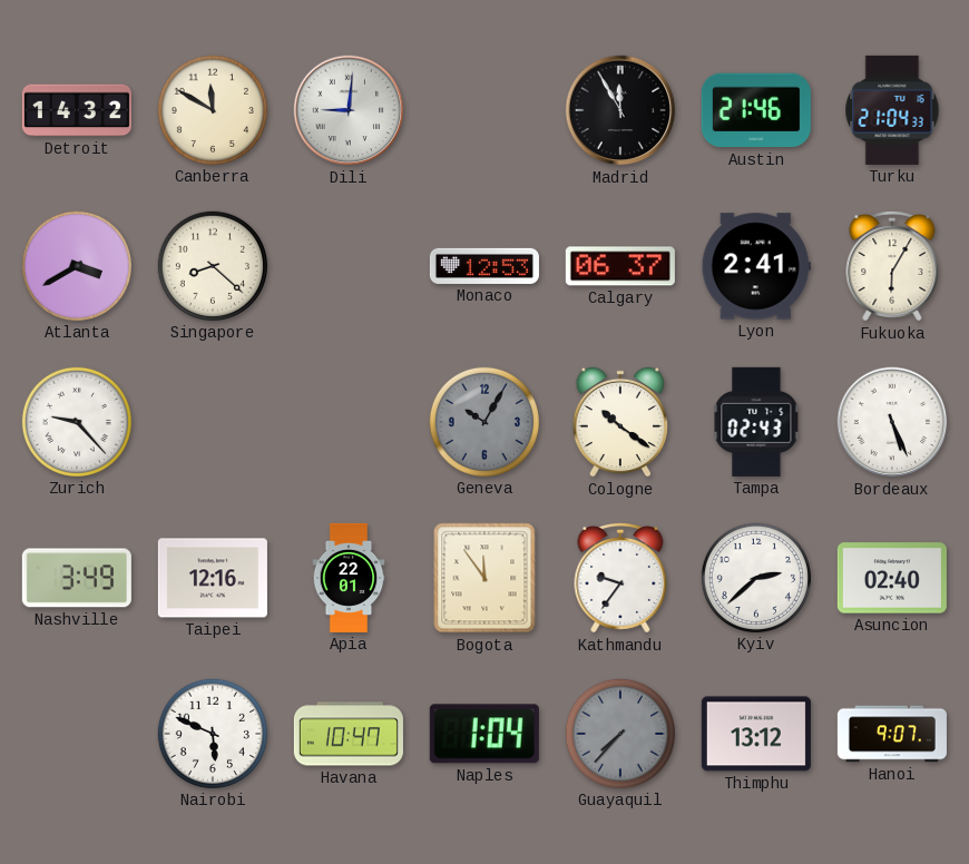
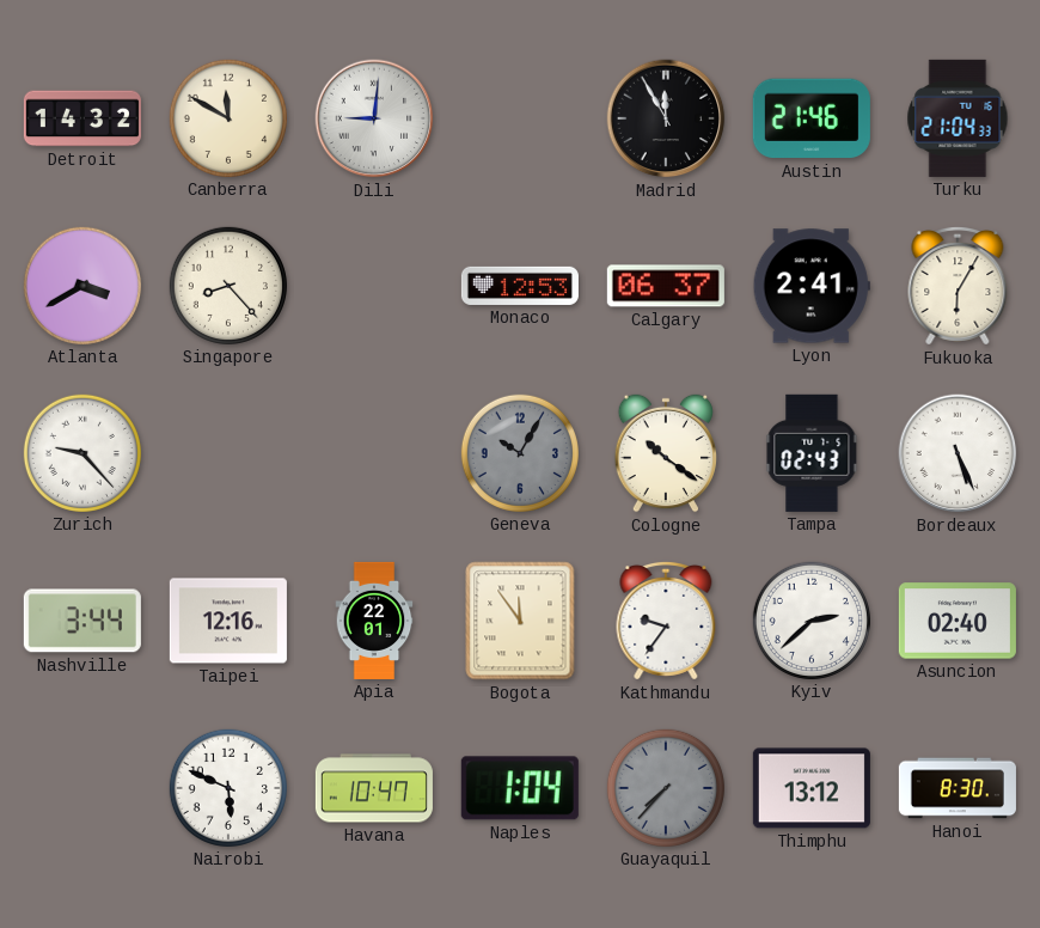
Singapore: 8:22 -> 8:23
Nashville: 3:49 -> 3:44
Hanoi: 9:07 -> 8:30
